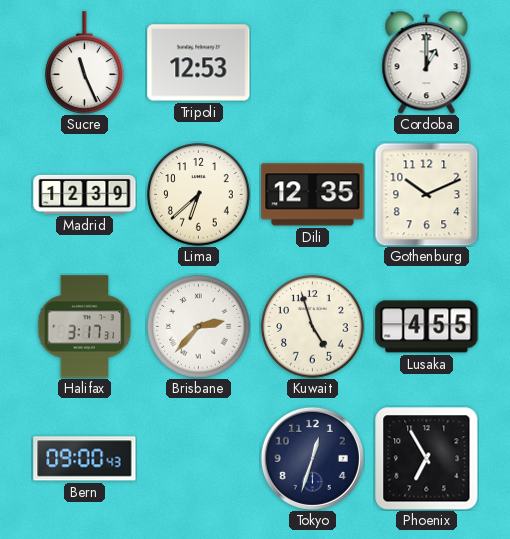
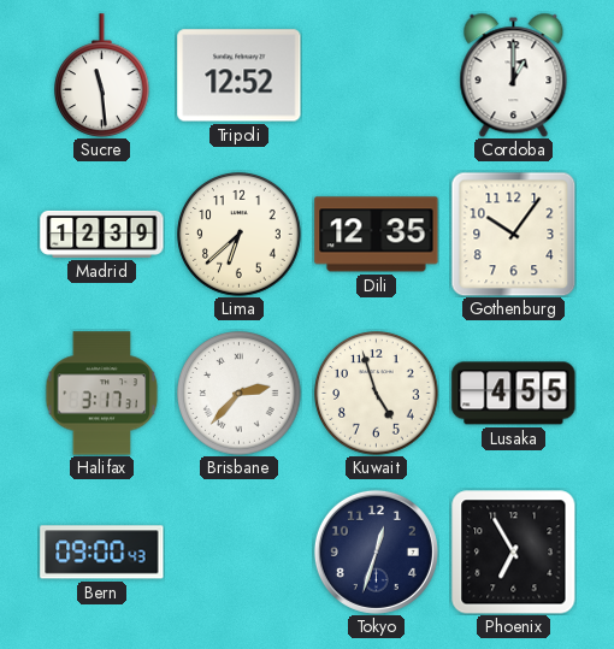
Sucre: 11:26 -> 11:29
Tripoli: 12:53 -> 12:52
Gothenburg: 10:11 -> 10:06
